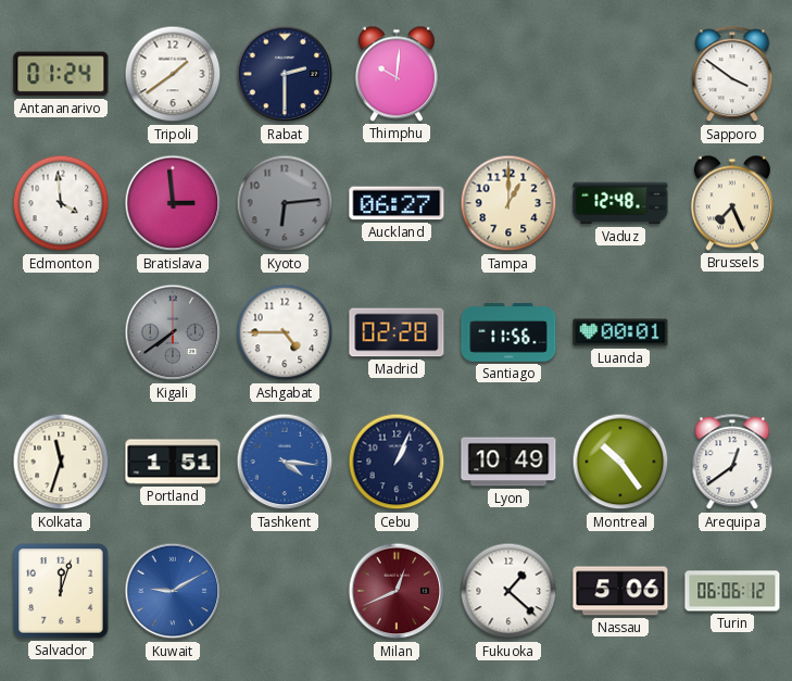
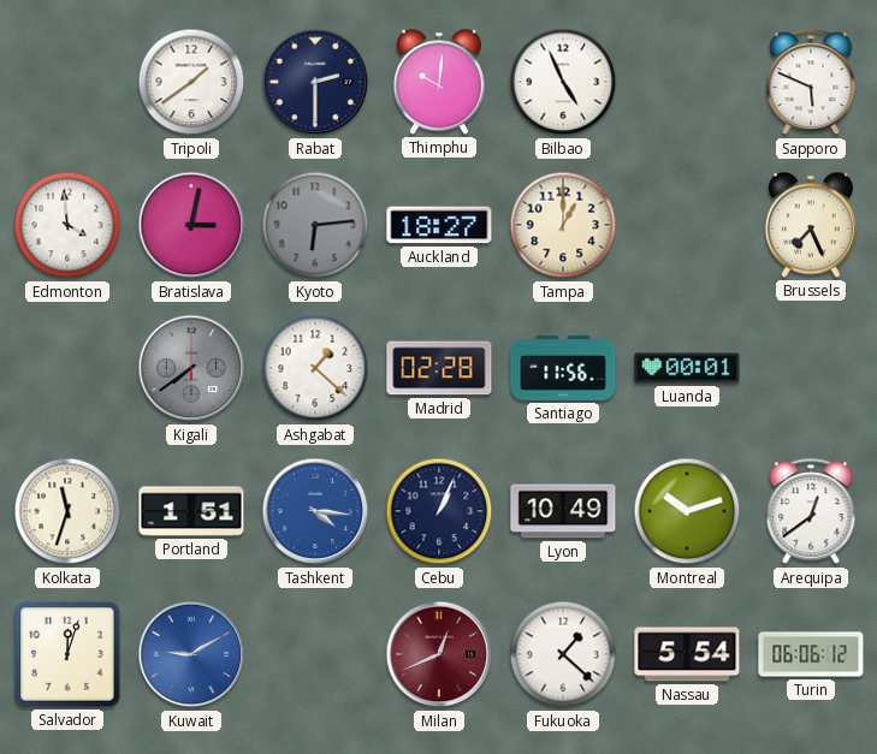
Antananarivo: 01:24 -> none
Bilbao: none -> 4:56
Sapporo: 3:51 -> 5:49
Bratislava: 2:59 -> 3:02
Auckland: 06:27 -> 18:27
Vaduz: 12:48 -> none
Ashgabat: 4:45 -> 1:22
Montreal: 10:24 -> 10:12
Nassau: 5:06 -> 5:54
